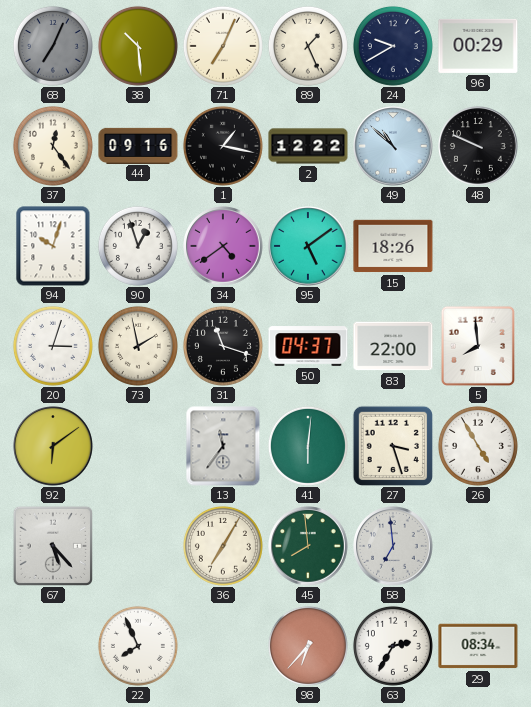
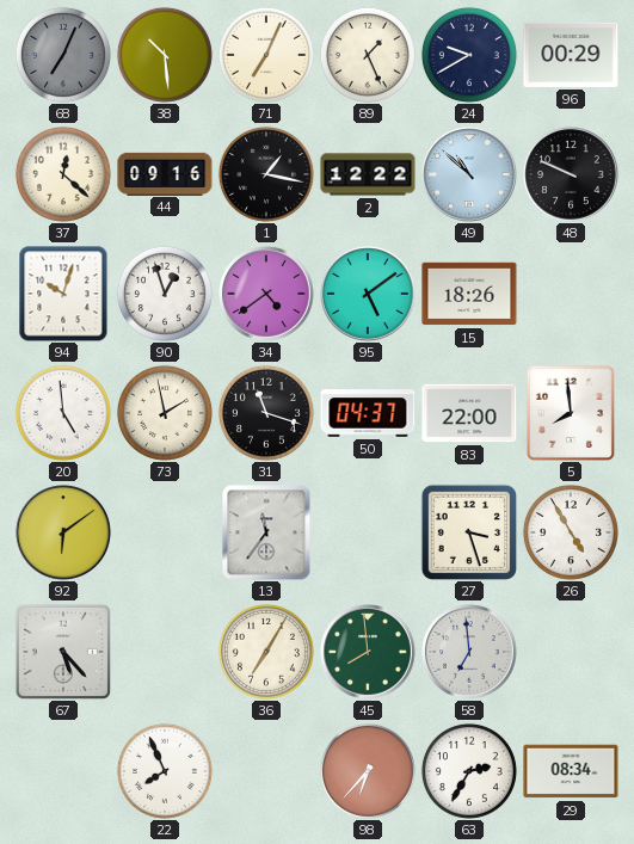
37: 12:24 -> 12:22
20: 3:03 -> 4:59
41: 6:01 -> none
